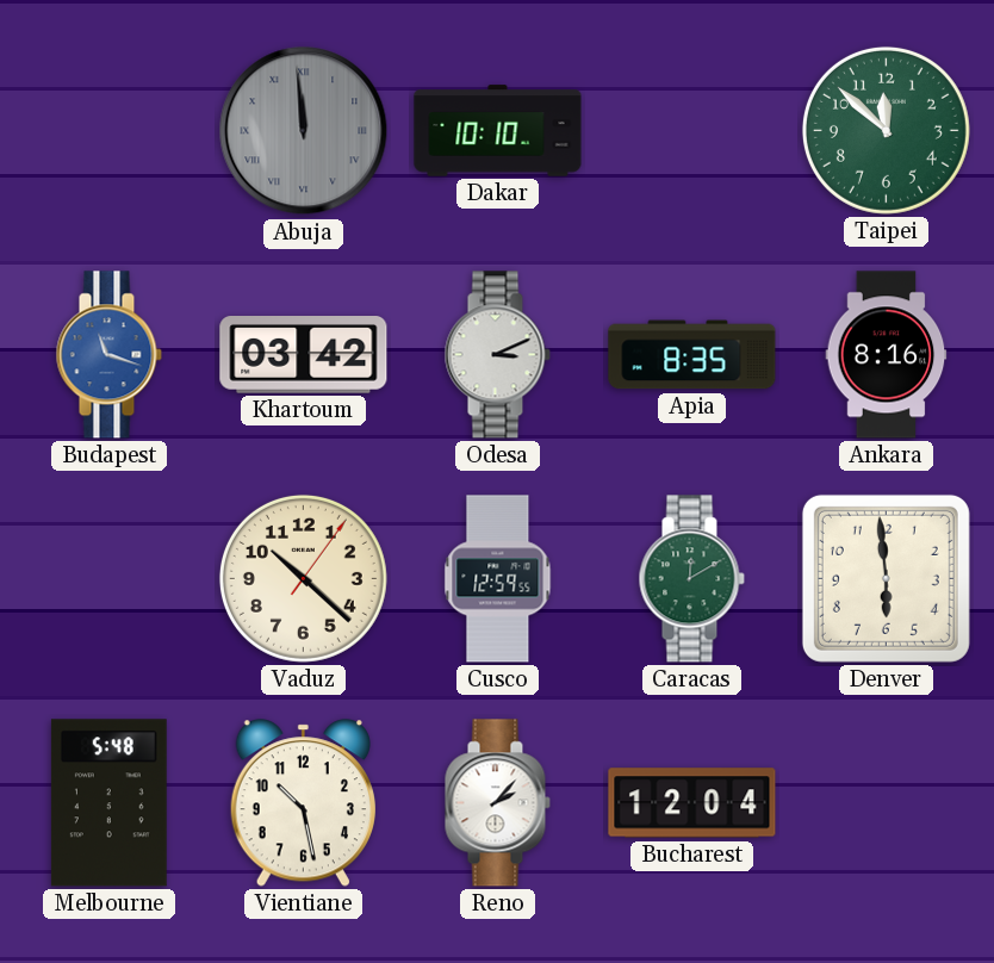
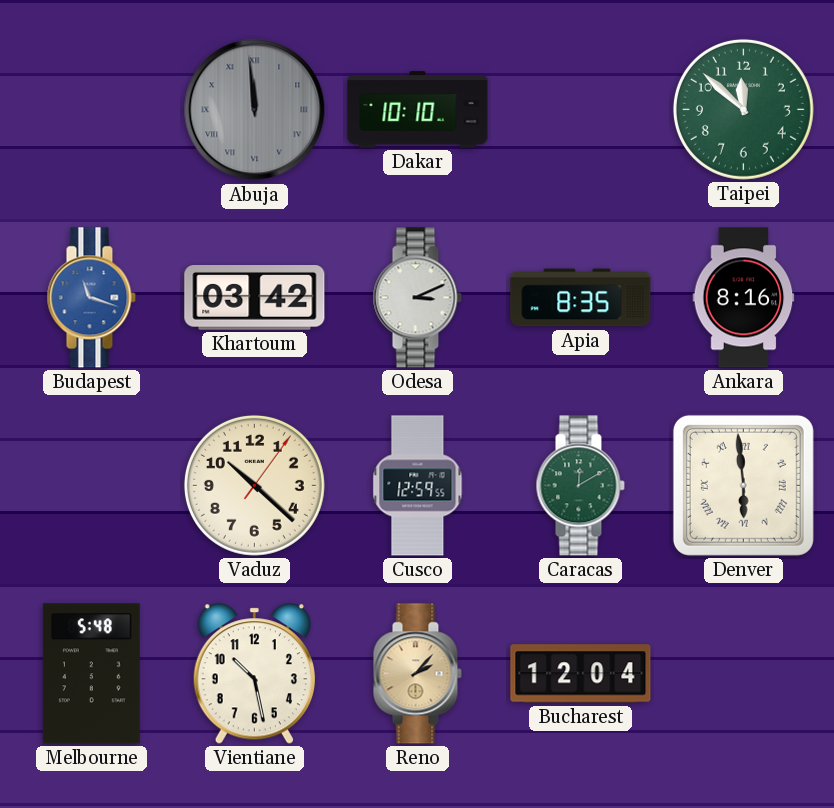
Denver numerals: Arabic -> Roman
Reno dial: white -> champagne
